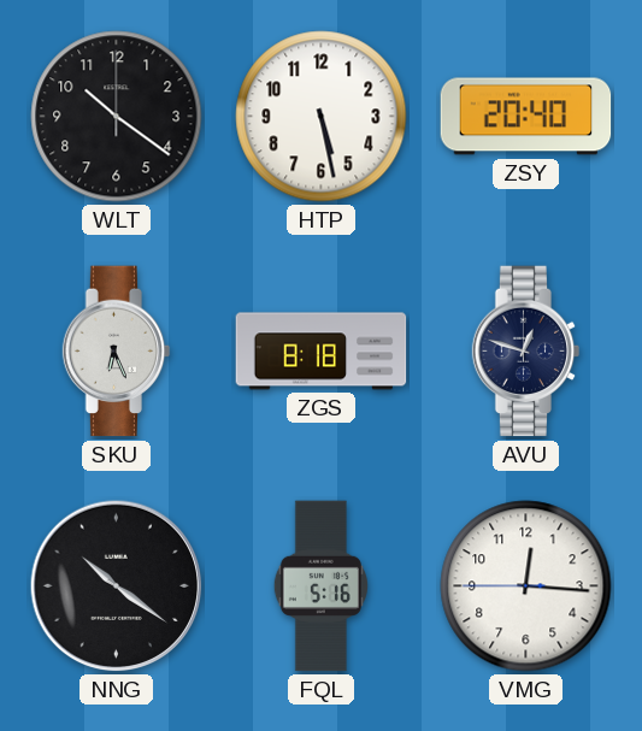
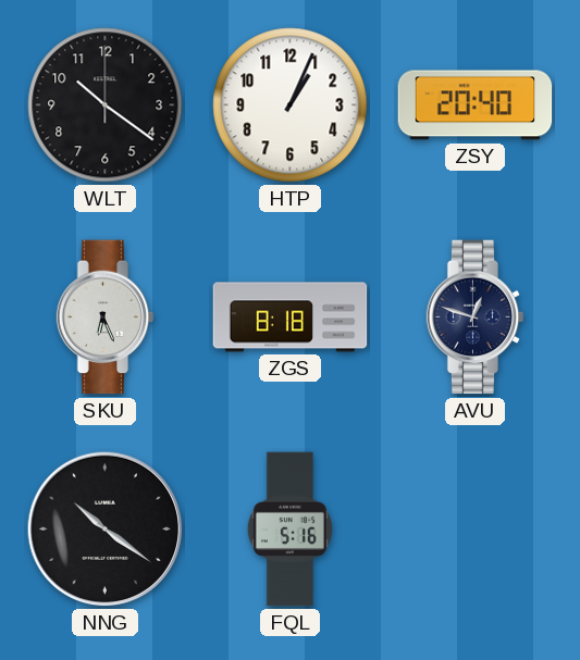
HTP: 5:28 -> 1:04
VMG: 12:15 -> none
